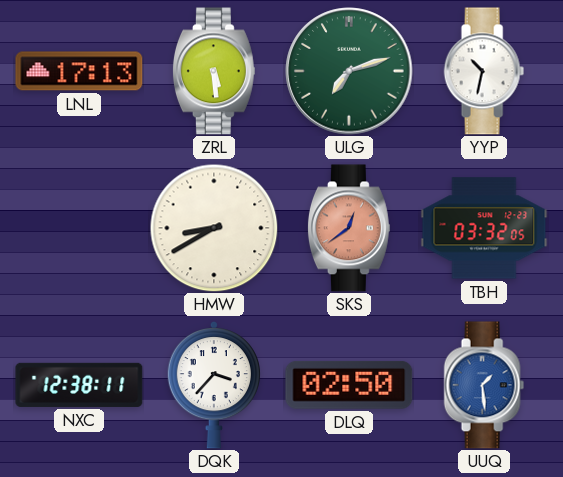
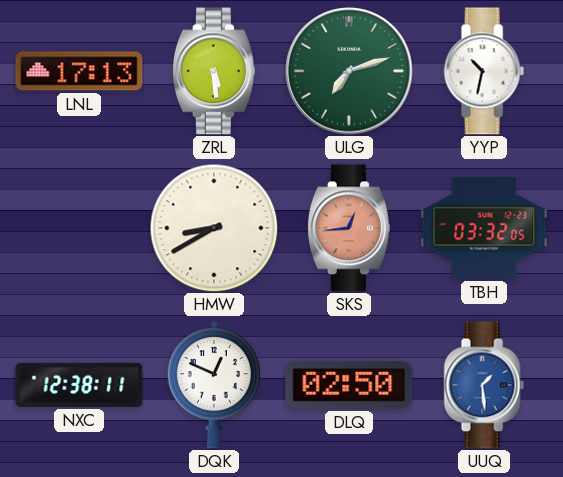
SKS: 12:39 -> 12:44
DQK: 3:37 -> 12:49
